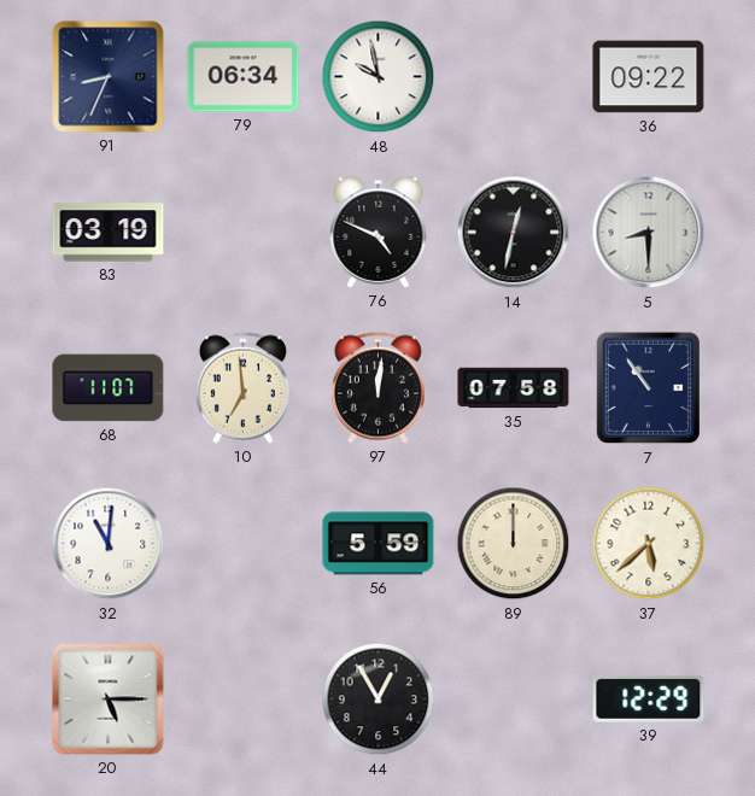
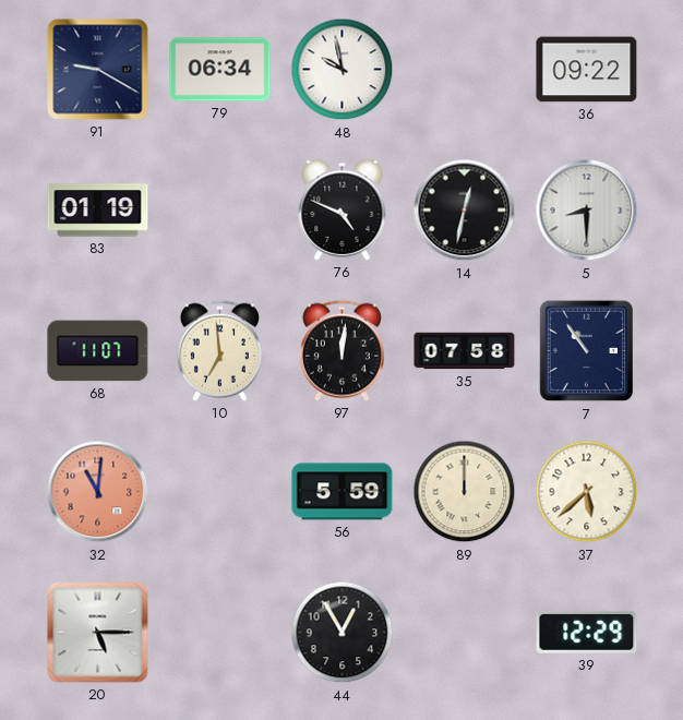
91: 8:34 -> 9:20
83: 03:19 -> 01:19
32 dial: white -> salmon
